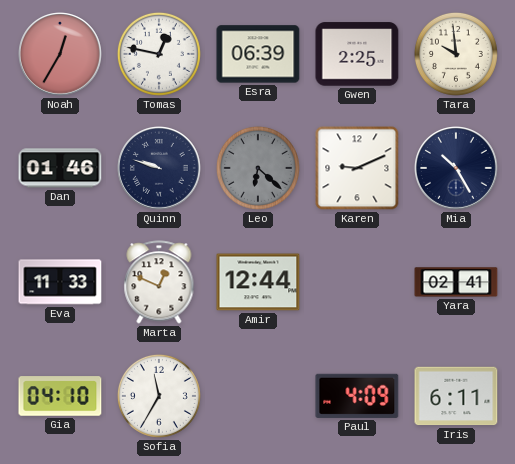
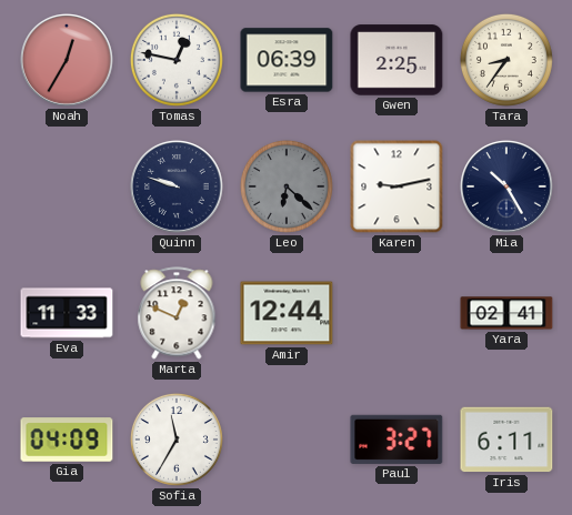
Tara: 9:59 -> 8:36
Dan: 01:46 -> none
Karen: 9:11 -> 9:13
Gia: 04:10 -> 04:09
Paul: 4:09 -> 3:27
